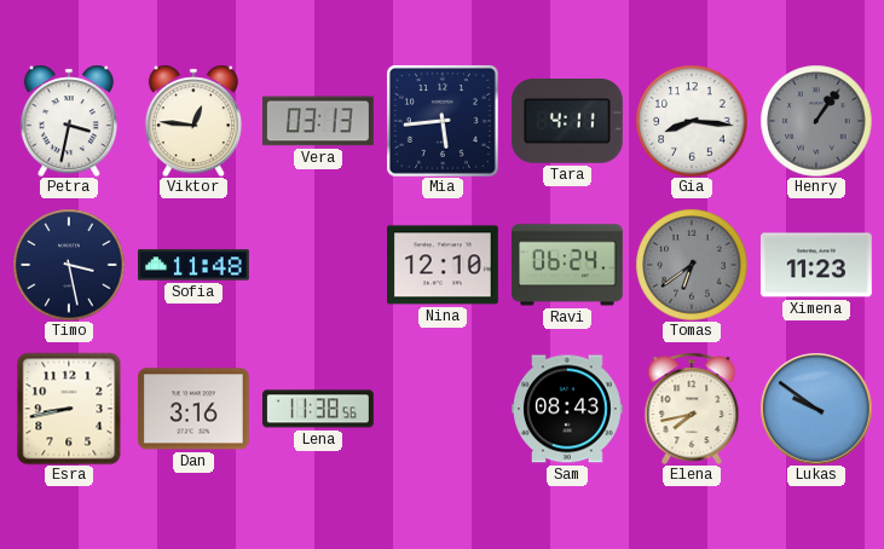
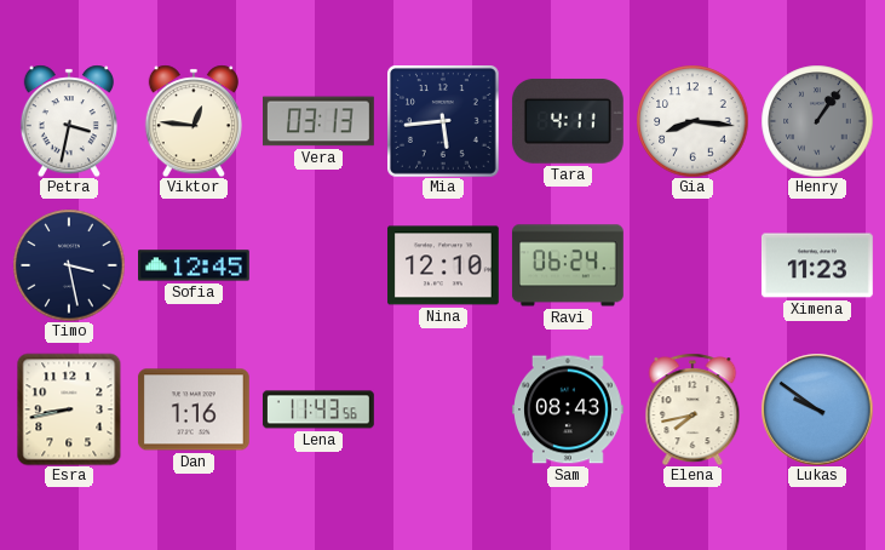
Sofia: 11:48 -> 12:45
Tomas: 6:39 -> none
Dan: 3:16 -> 1:16
Lena: 11:38 -> 11:43
